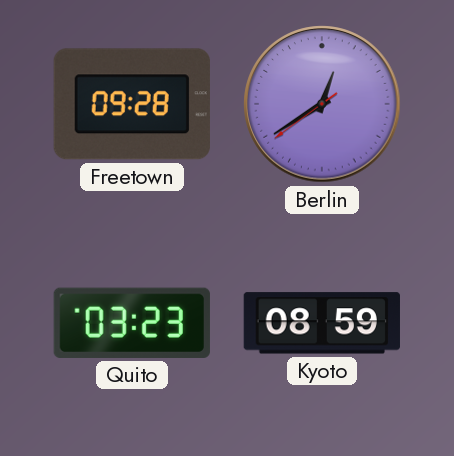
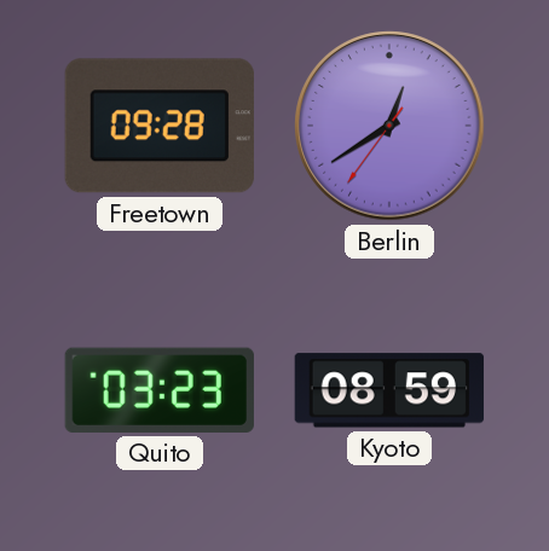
Berlin: 12:39:39 -> 12:39:36
